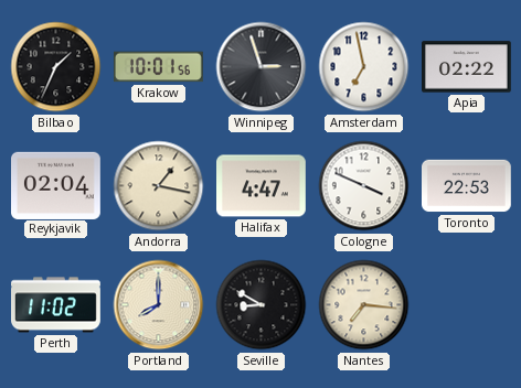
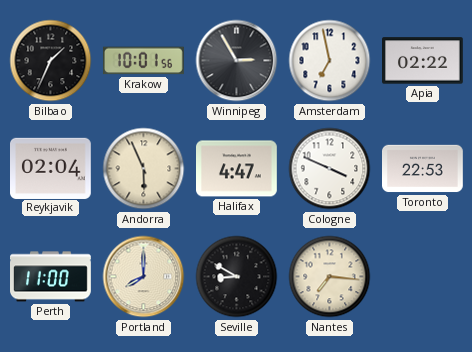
Winnipeg: 2:57 -> 2:55
Andorra: 1:17 -> 5:56
Perth: 11:02 -> 11:00
